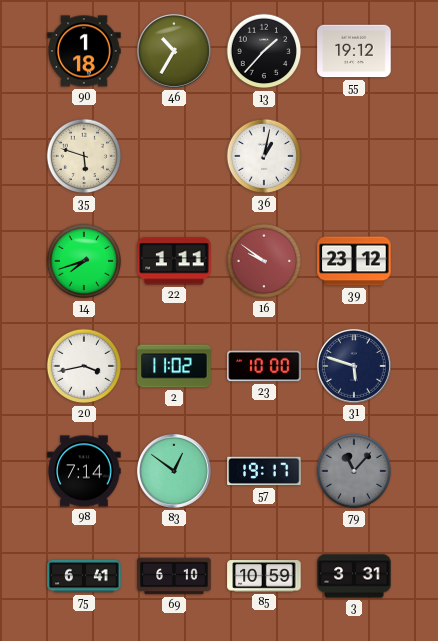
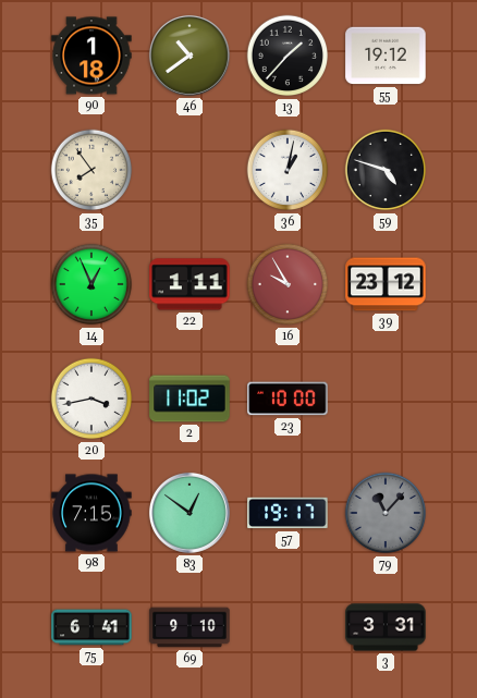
46: 10:35 -> 10:39
35: 5:48 -> 7:54
59: none -> 4:48
14: 7:42 -> 12:56
16: 9:51 -> 9:55
31: 5:48 -> none
98: 7:14 -> 7:15
69: 6:10 -> 9:10
85: 10:59 -> none
